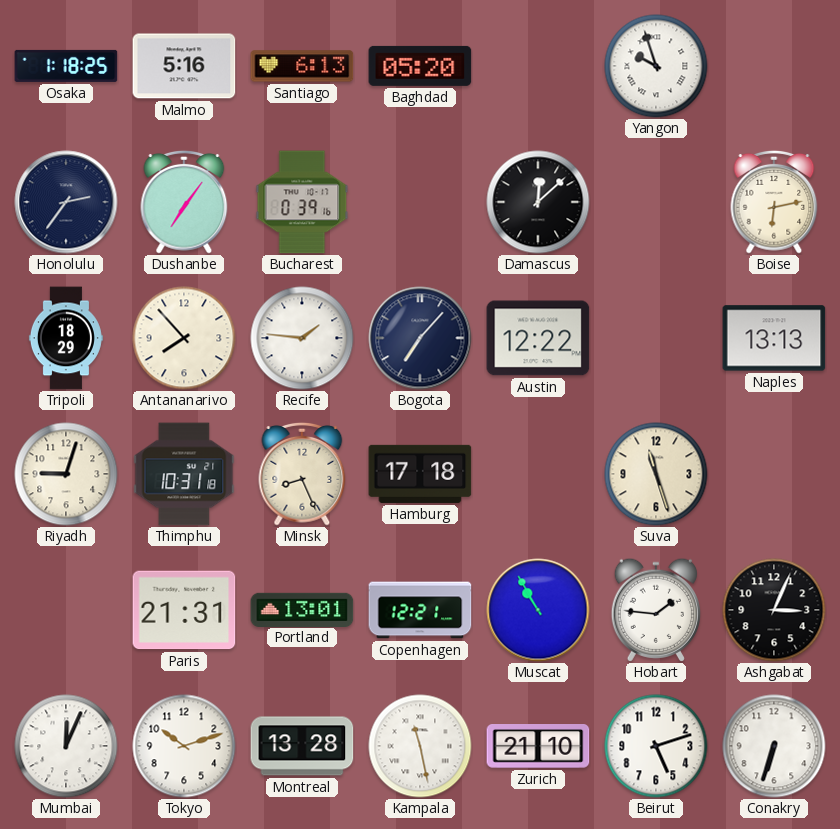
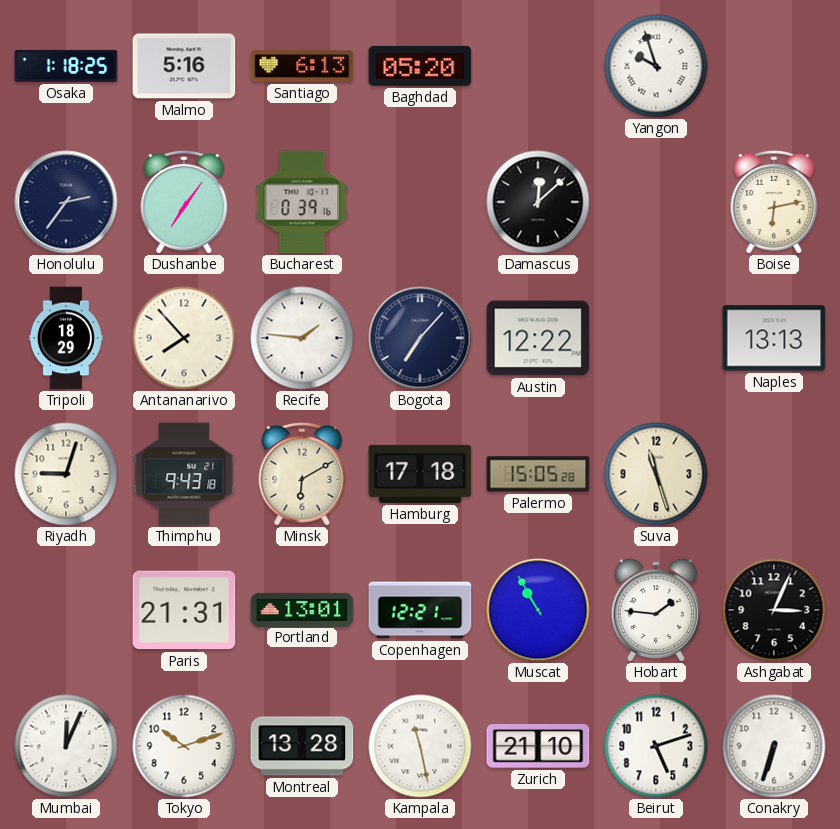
Thimphu: 10:31 -> 9:43
Minsk: 8:26 -> 6:10
Palermo: none -> 15:05
